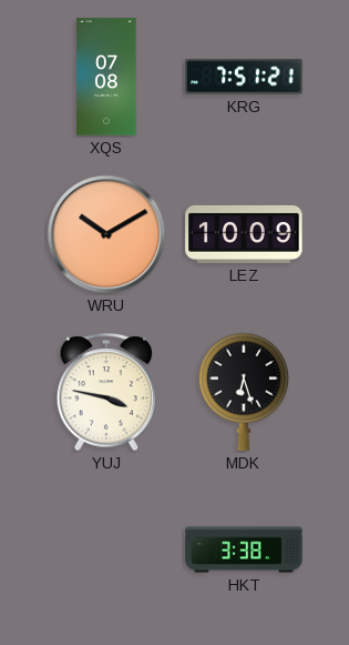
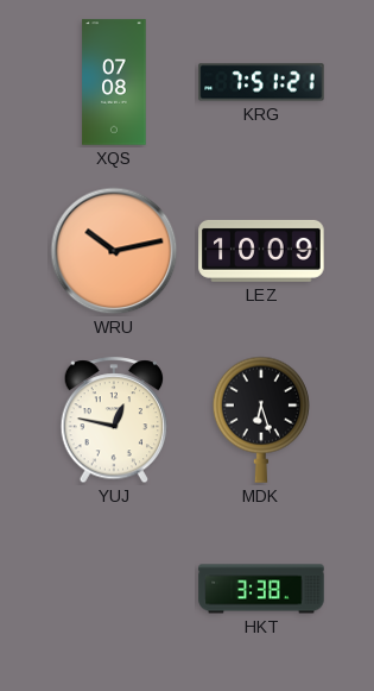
WRU: 10:10 -> 10:13
YUJ: 3:47 -> 12:47
